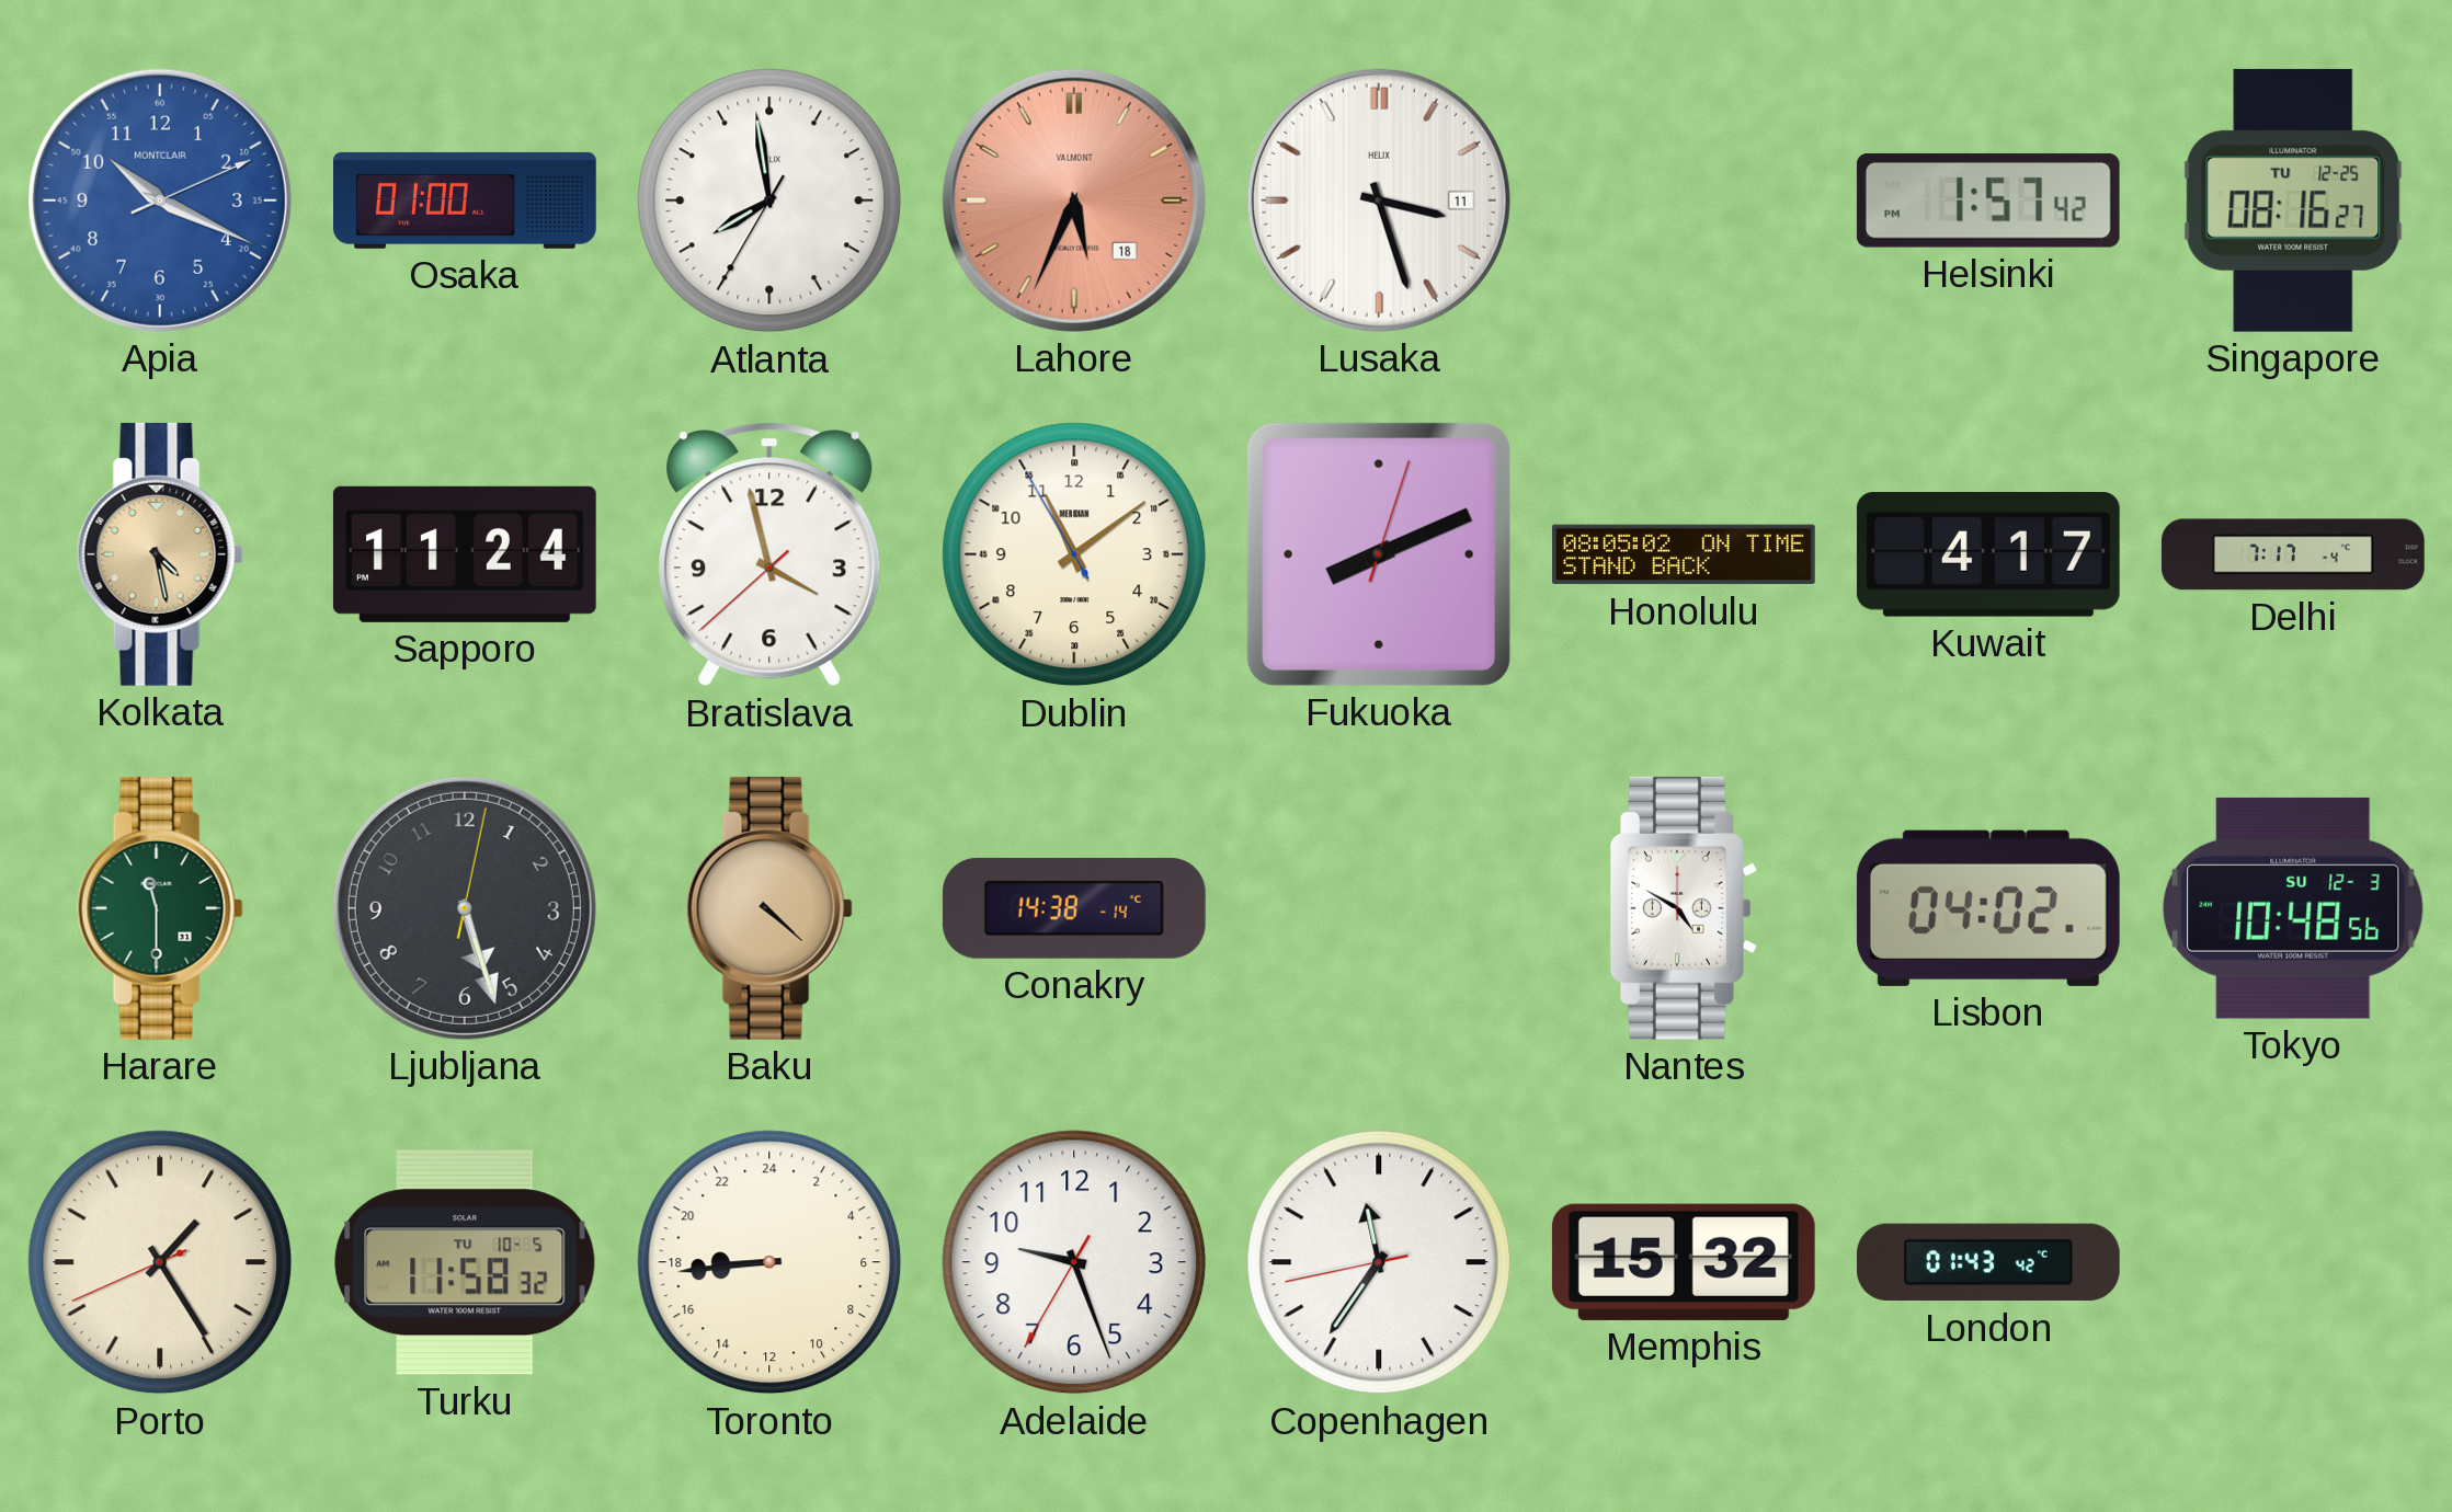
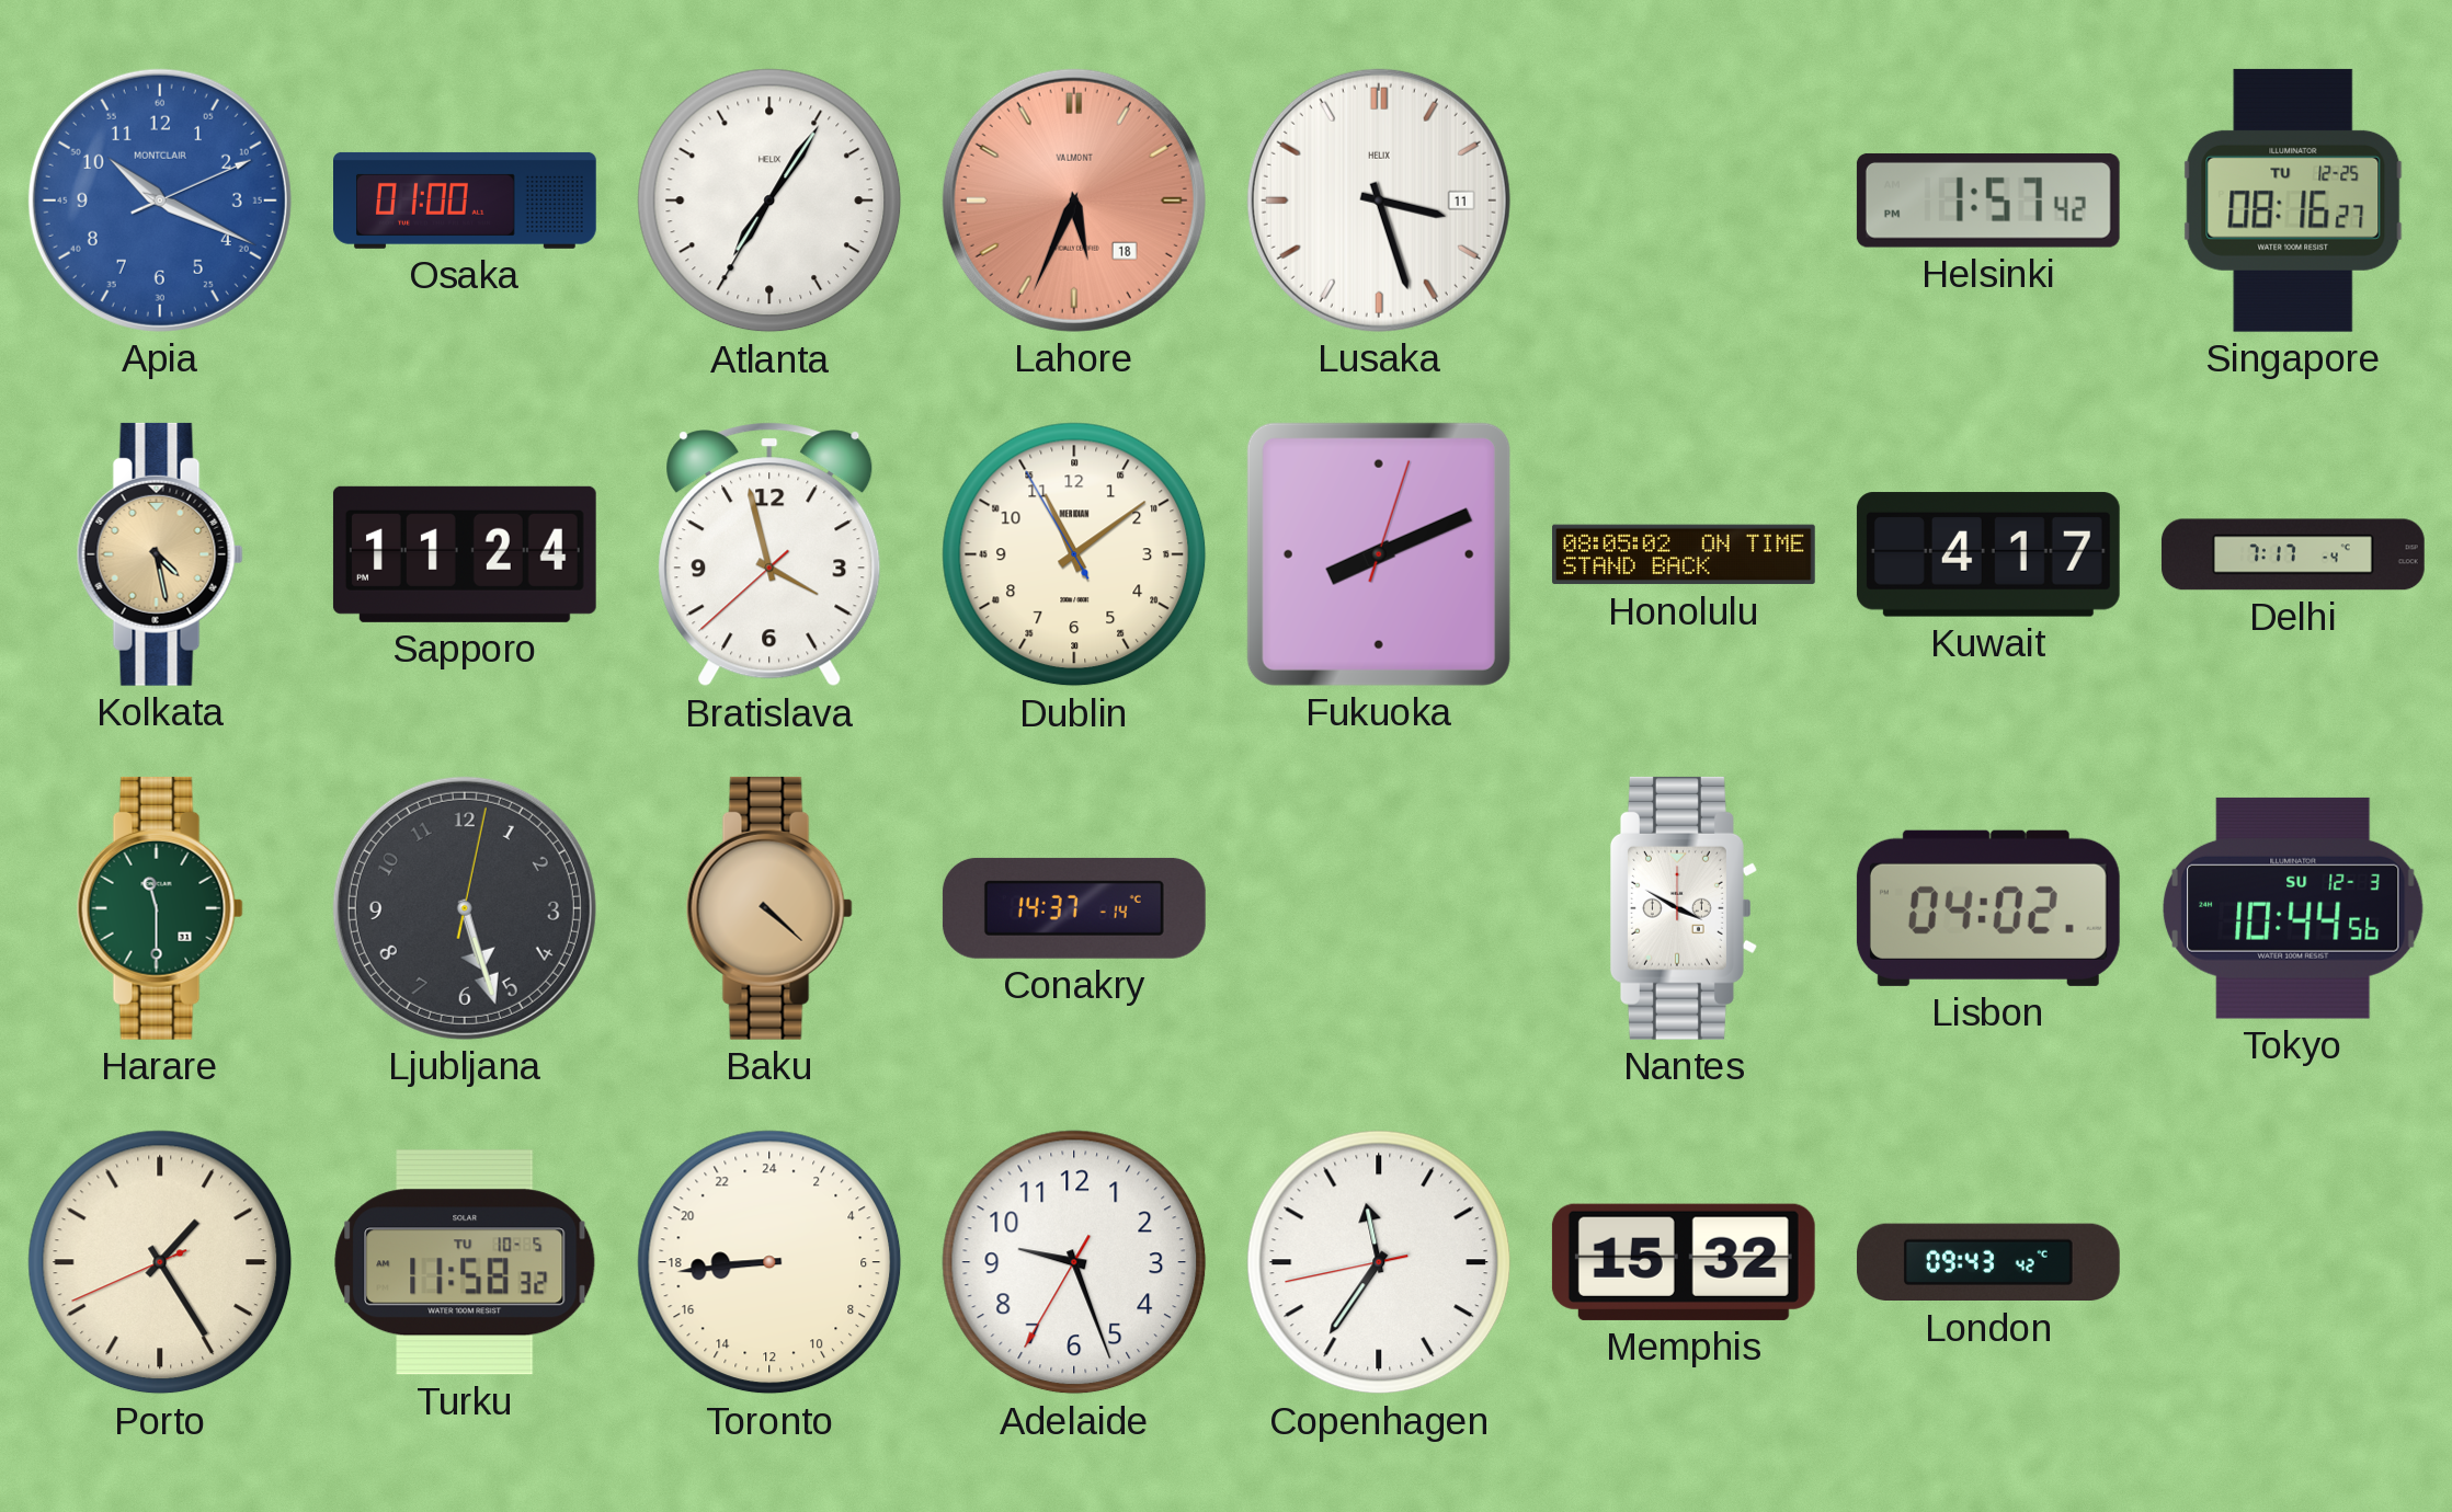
Atlanta: 7:58 -> 7:05
Conakry: 14:38 -> 14:37
Nantes: 4:50 -> 3:50
Tokyo: 10:48 -> 10:44
London: 01:43 -> 09:43
